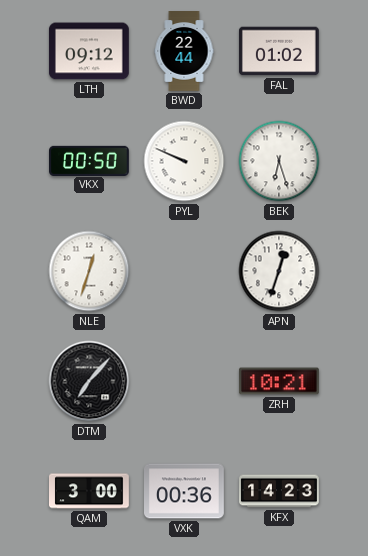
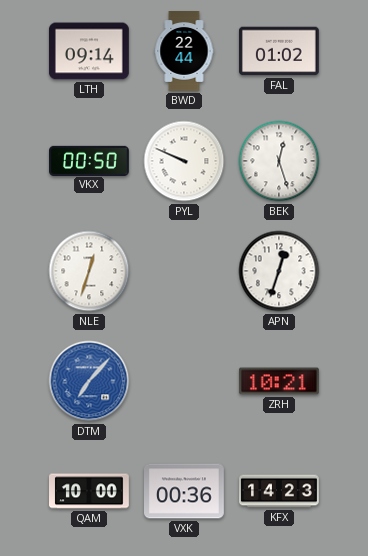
LTH: 09:12 -> 09:14
BEK: 6:27 -> 12:27
DTM dial: black -> blue
QAM: 3:00 -> 10:00
